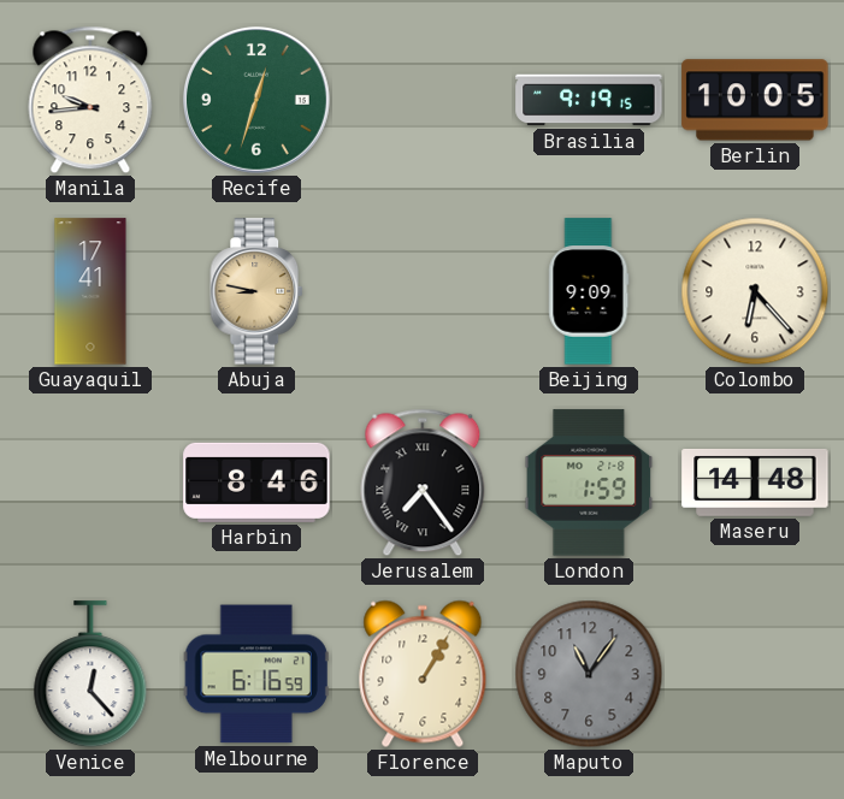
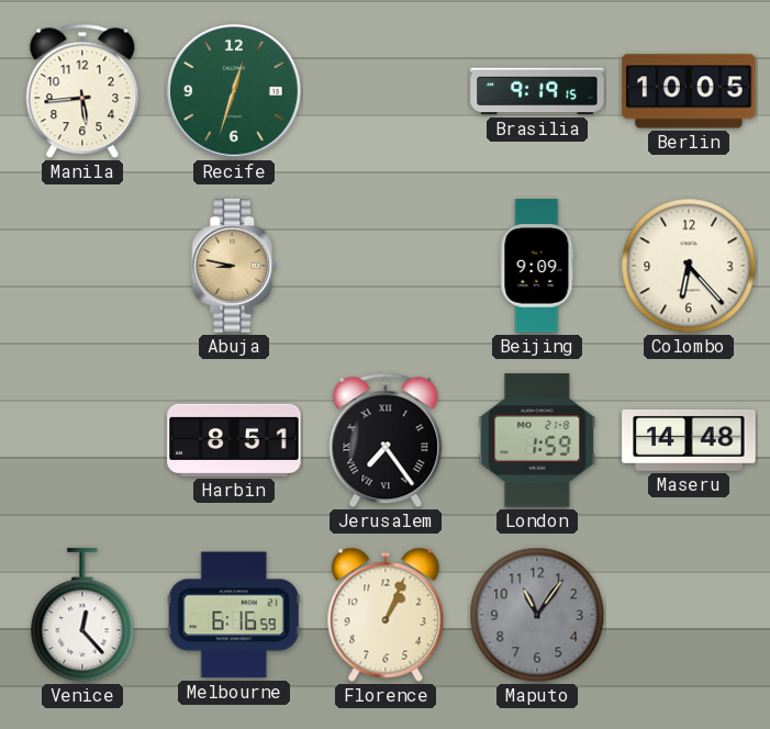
Manila: 9:44 -> 5:44
Guayaquil: 17:41 -> none
Harbin: 8:46 -> 8:51
Florence: 1:05 -> 1:04
